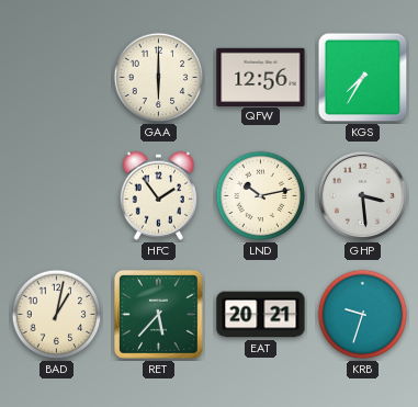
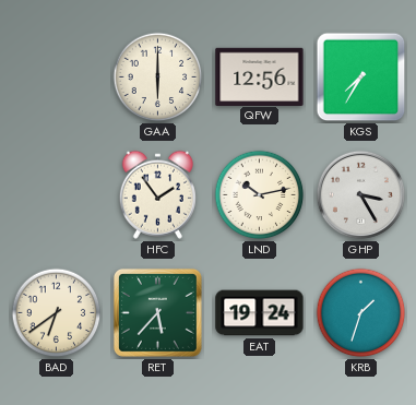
GHP: 3:29 -> 3:25
BAD: 1:02 -> 6:39
EAT: 20:21 -> 19:24
KRB: 9:33 -> 1:33
